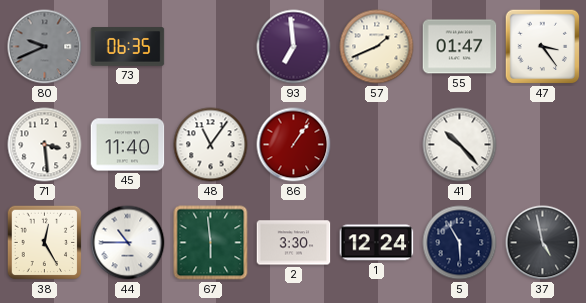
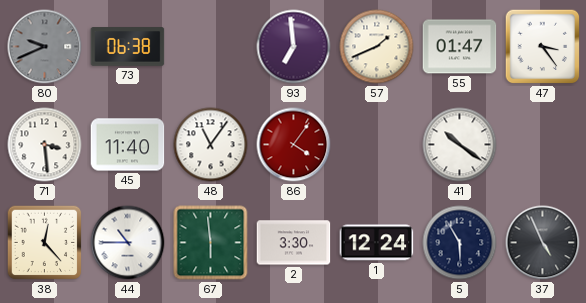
73: 06:35 -> 06:38
86: 1:06 -> 4:06
41: 10:23 -> 10:21
38: 12:25 -> 12:23
37: 4:58 -> 4:56
